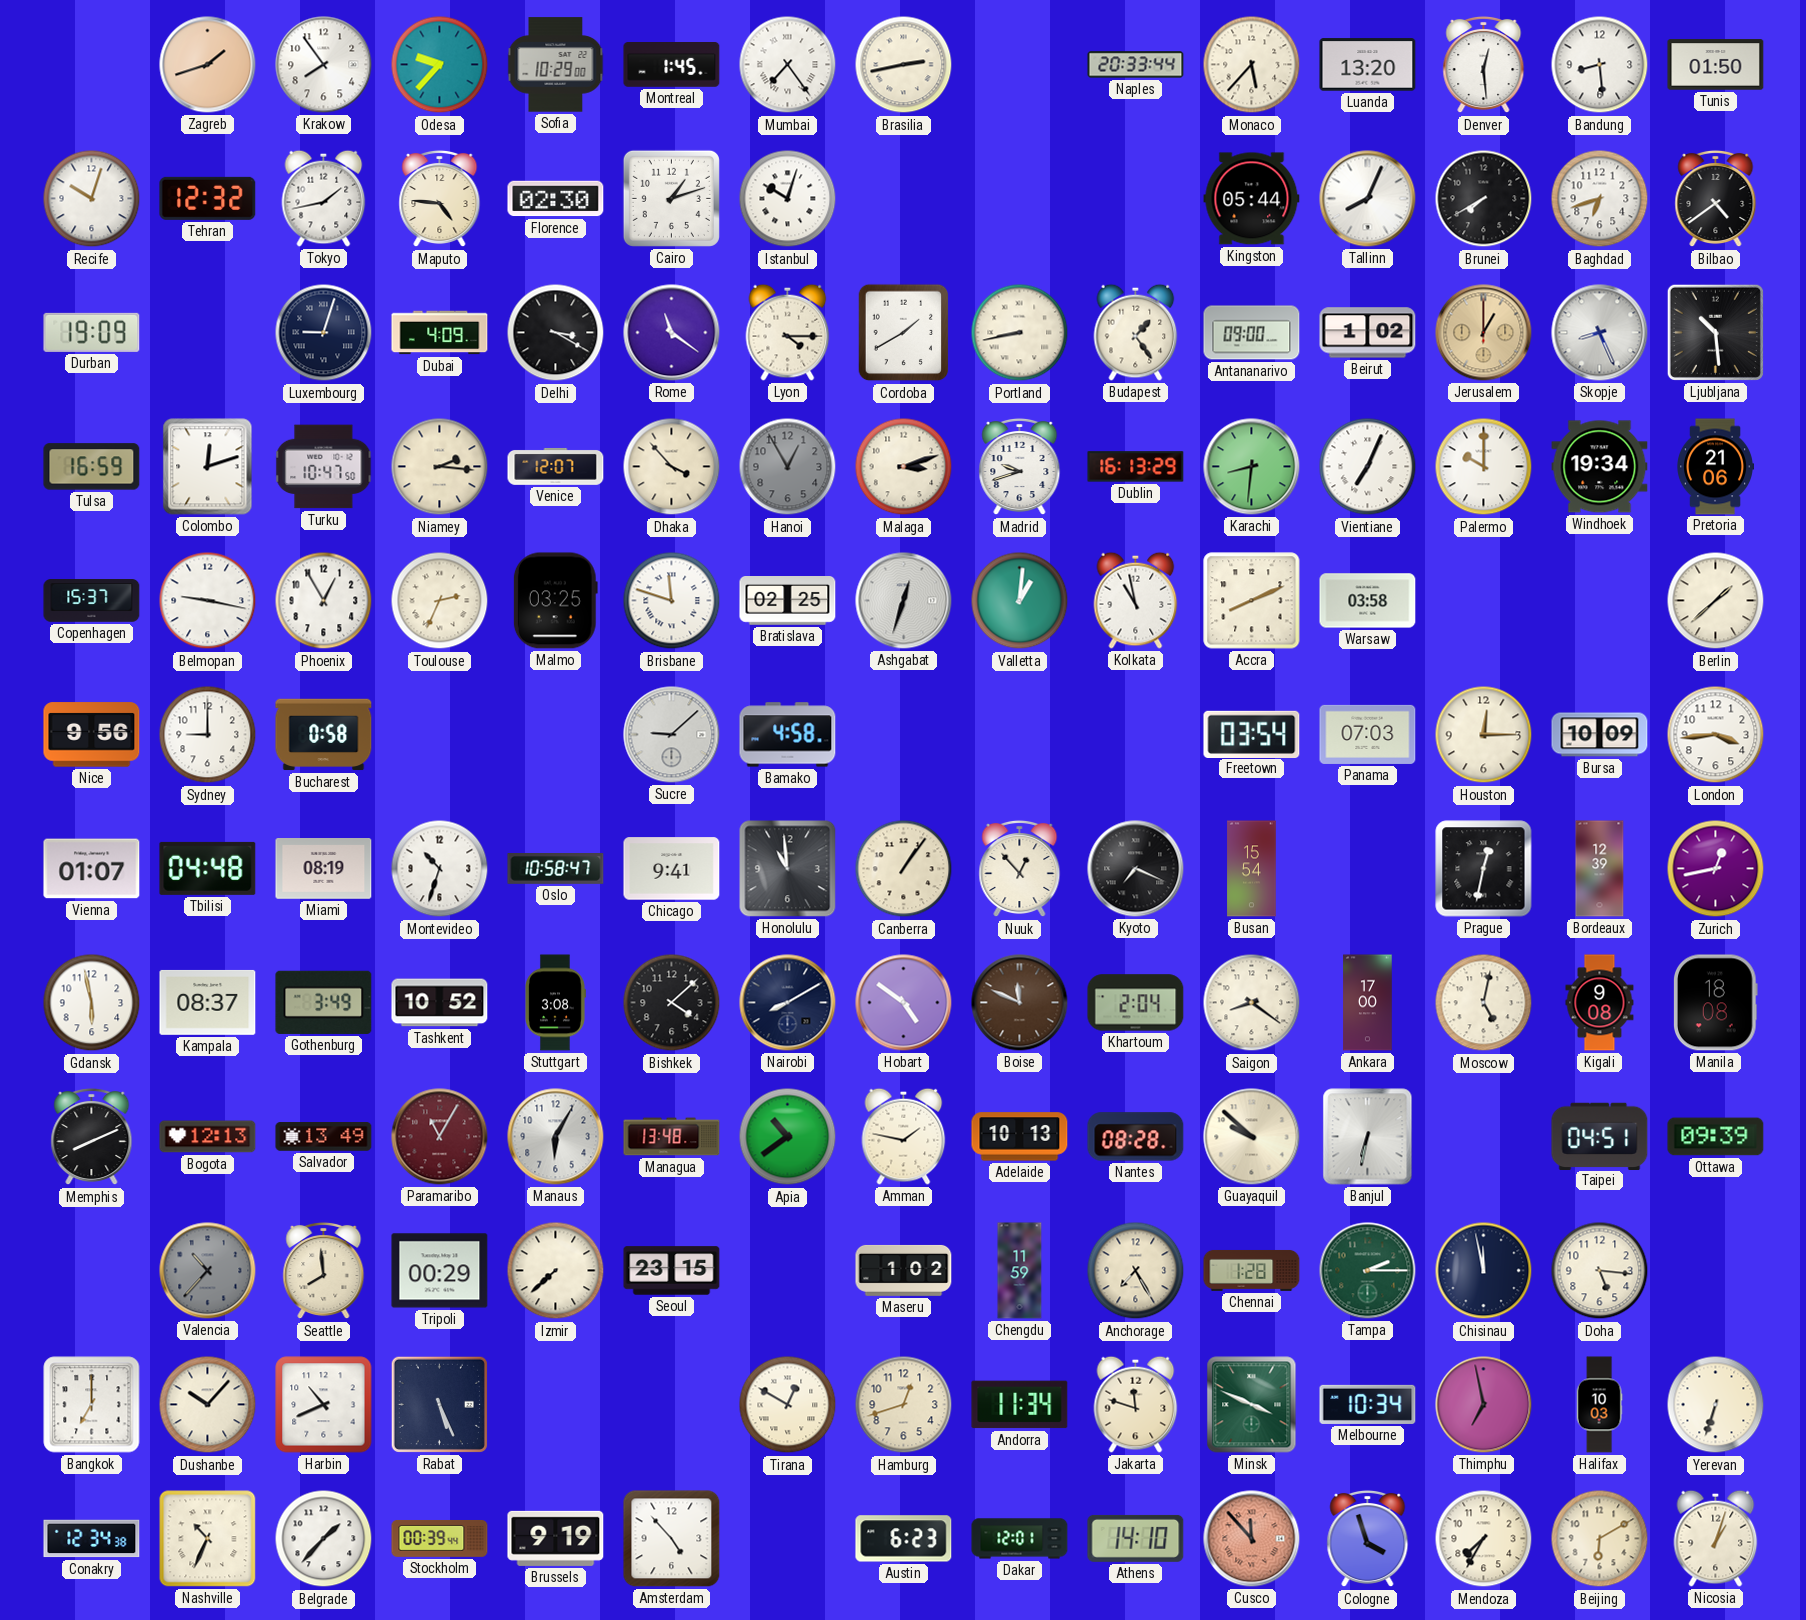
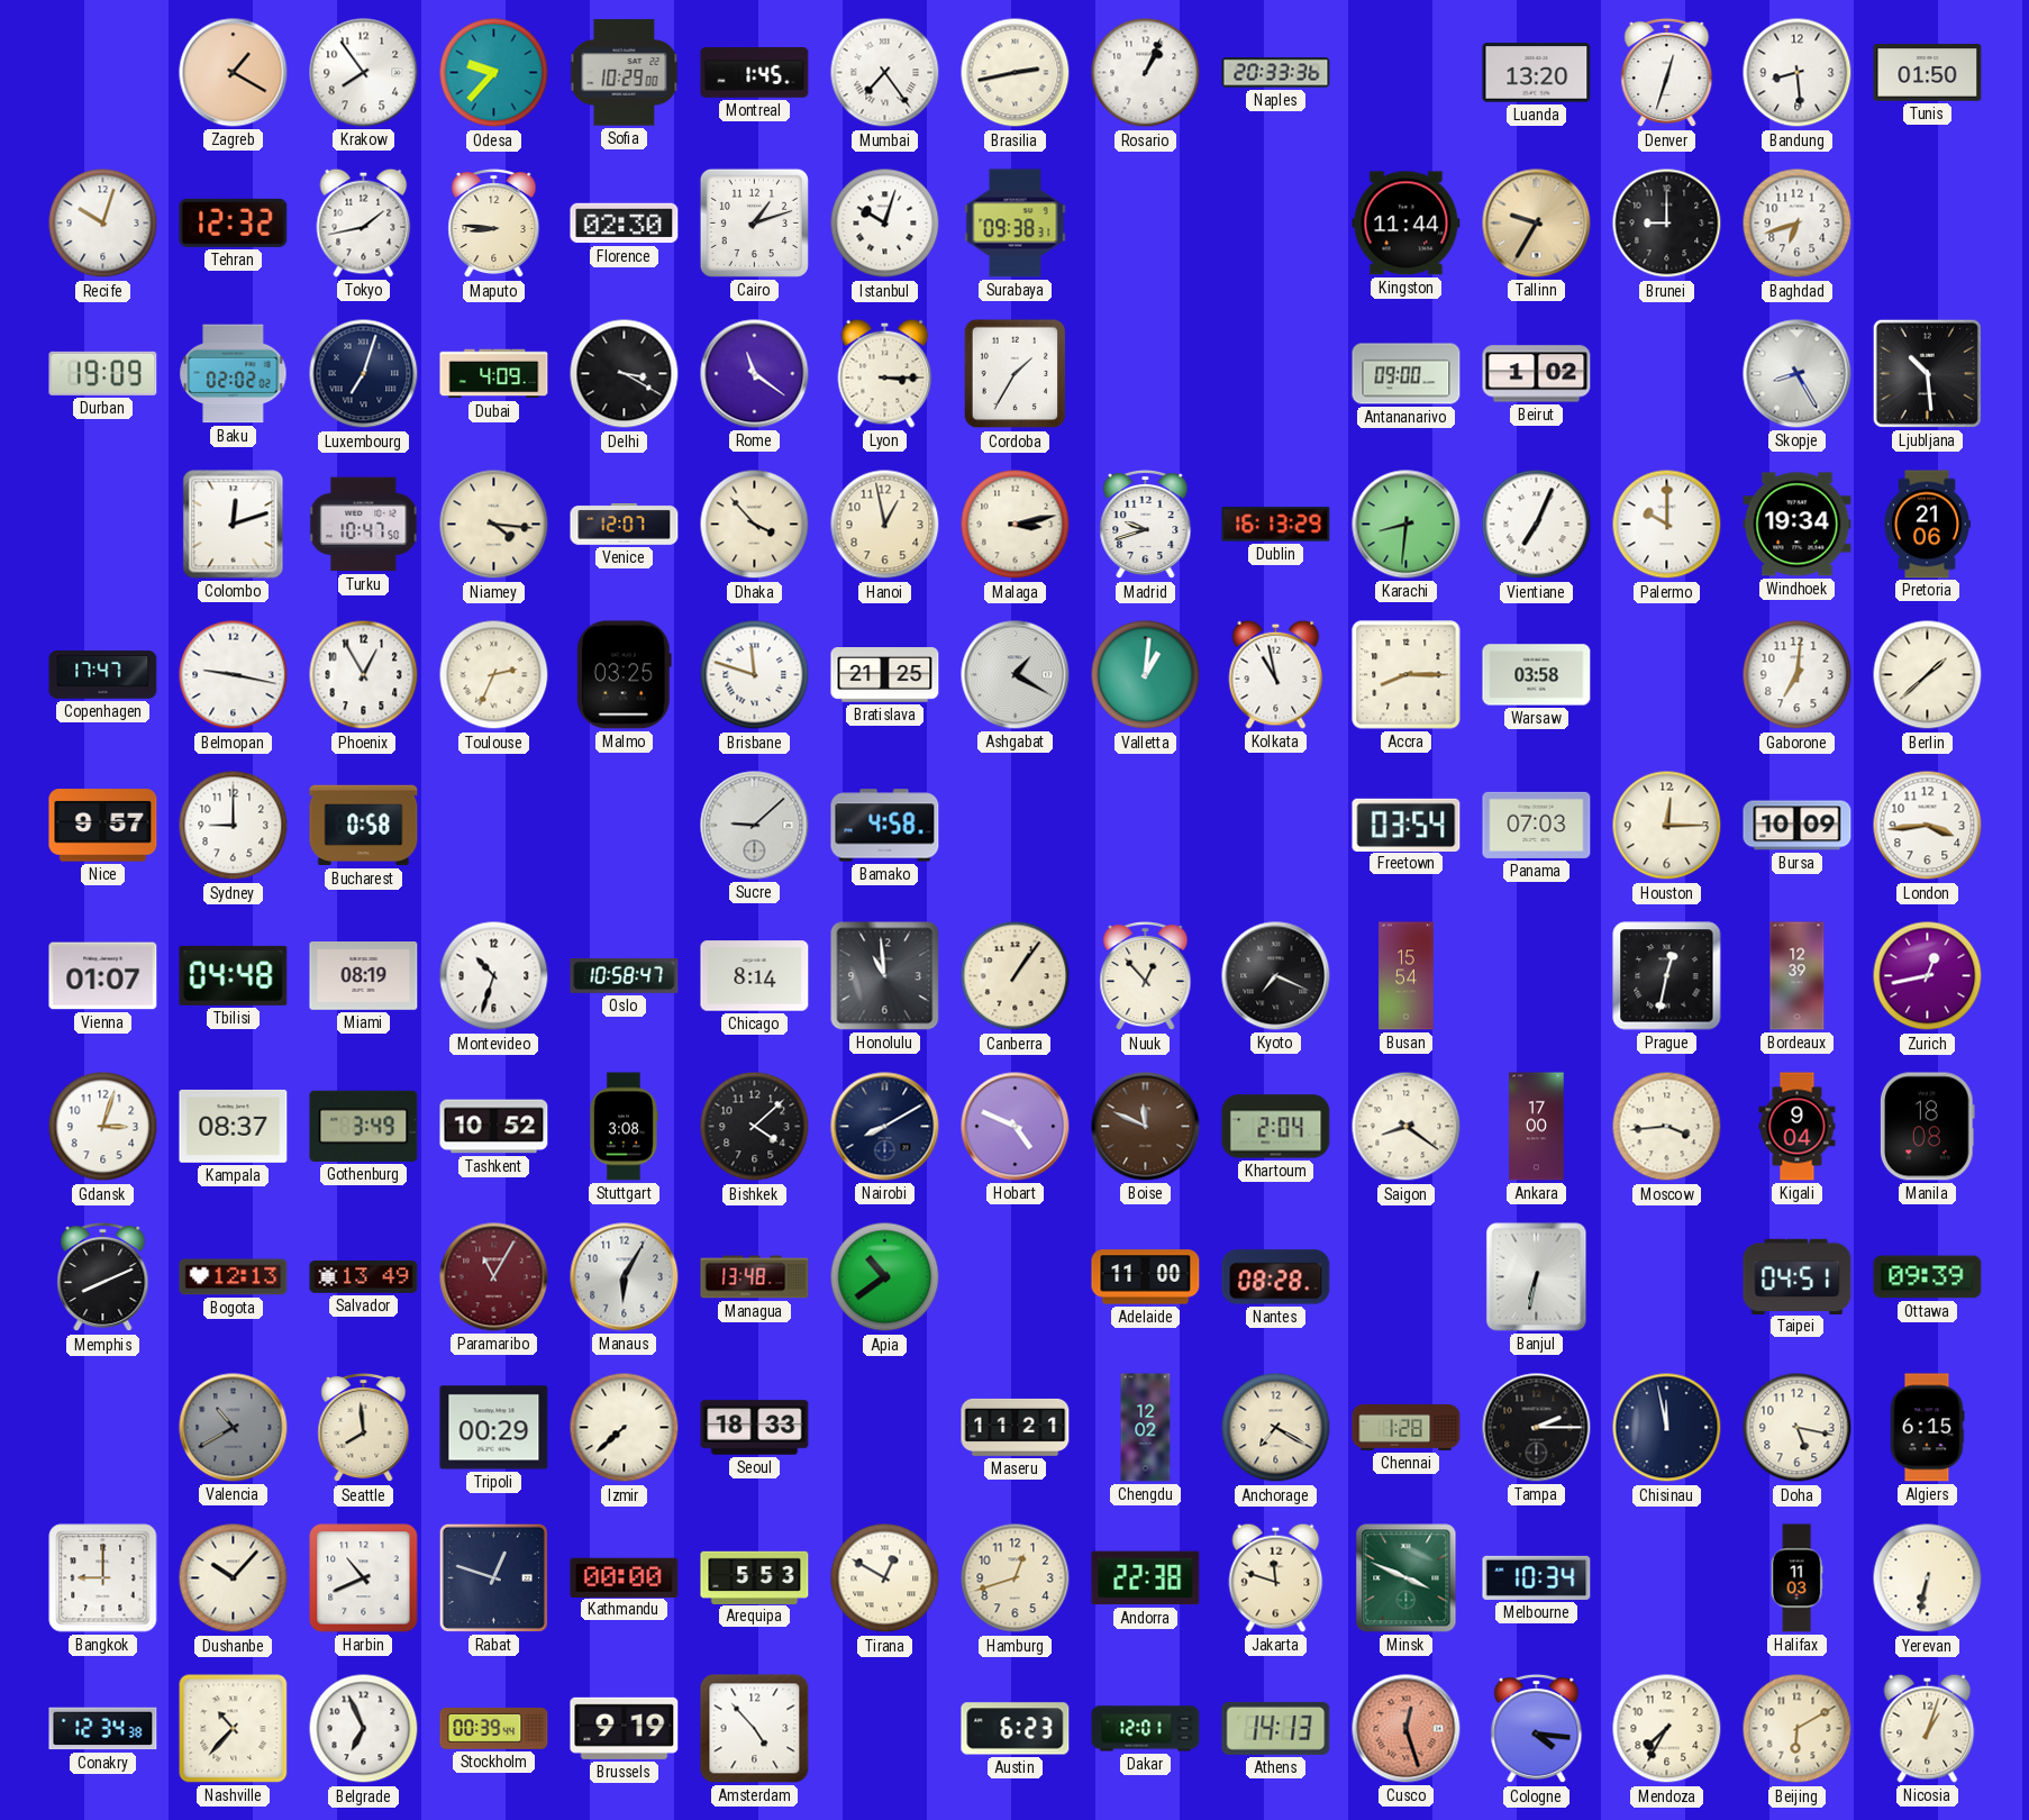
Zagreb: 1:42 -> 1:20
Rosario: none -> 1:04
Naples: 20:33:44 -> 20:33:36
Monaco: 5:37 -> none
Denver: 12:29 -> 12:33
Maputo: 4:46 -> 8:46
Surabaya: none -> 09:38
Kingston: 05:44 -> 11:44
Tallinn: 8:04 -> 9:35
Tallinn dial: white -> champagne
Brunei: 7:40 -> 9:00
Bilbao: 4:39 -> none
Baku: none -> 02:02
Luxembourg: 9:03 -> 7:03
Lyon: 4:15 -> 3:15
Cordoba: 1:40 -> 1:35
Portland: 8:43 -> none
Budapest: 1:24 -> none
Jerusalem: 1:00 -> none
Skopje: 8:26 -> 8:25
Tulsa: 16:59 -> none
Niamey: 2:16 -> 4:16
Hanoi: 12:55 -> 12:58
Hanoi dial: grey -> cream
Malaga: 3:12 -> 3:13
Copenhagen: 15:37 -> 17:47
Bratislava: 02:25 -> 21:25
Ashgabat: 12:33 -> 1:20
Accra: 8:11 -> 8:15
Gaborone: none -> 7:01
Nice: 9:56 -> 9:57
Chicago: 9:41 -> 8:14
Gdansk: 5:58 -> 3:03
Hobart: 4:51 -> 4:49
Moscow: 5:02 -> 3:44
Kigali: 9:08 -> 9:04
Amman: 1:47 -> none
Adelaide: 10:13 -> 11:00
Guayaquil: 9:52 -> none
Valencia: 10:37 -> 10:40
Seoul: 23:15 -> 18:33
Maseru: 1:02 -> 11:21
Chengdu: 11:59 -> 12:02
Anchorage: 7:25 -> 7:20
Tampa dial: green -> black
Doha: 5:16 -> 5:17
Algiers: none -> 6:15
Bangkok: 7:00 -> 9:00
Rabat: 5:26 -> 12:48
Kathmandu: none -> 00:00
Arequipa: none -> 5:53
Andorra: 11:34 -> 22:38
Thimphu: 6:58 -> none
Halifax: 10:03 -> 11:03
Yerevan: 6:33 -> 6:32
Nashville: 10:34 -> 10:37
Belgrade: 1:37 -> 6:56
Athens: 14:10 -> 14:13
Cusco: 11:53 -> 12:27
Cologne: 3:57 -> 4:16
